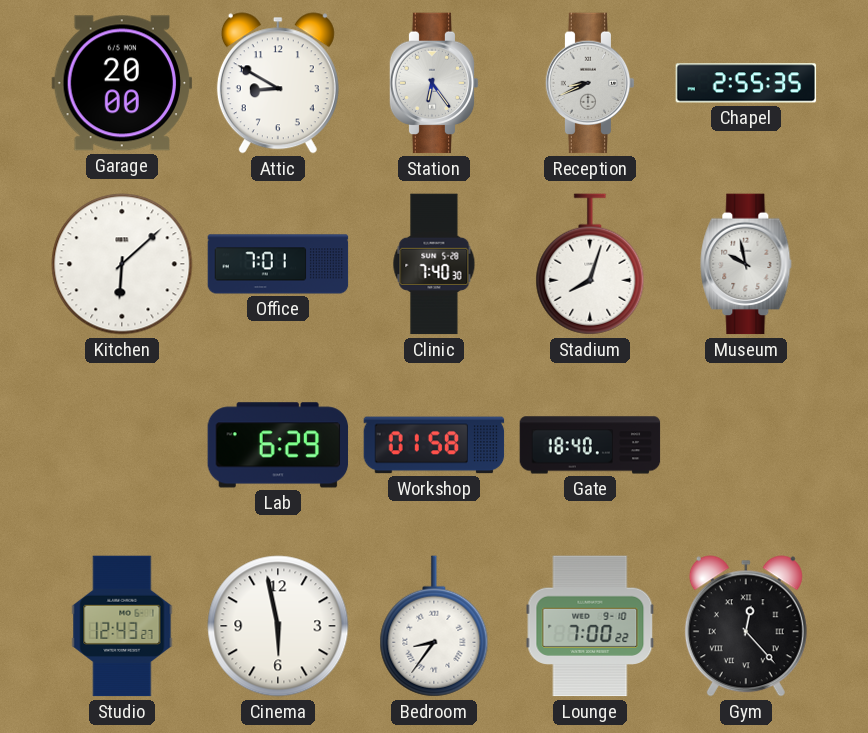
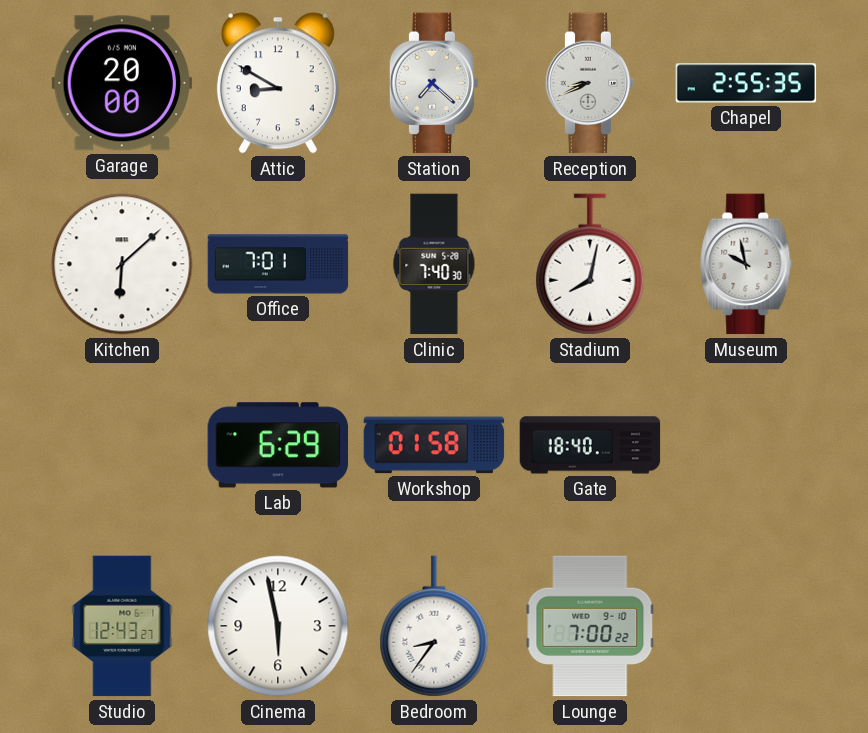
Station: 6:24 -> 7:22
Stadium: 8:03 -> 8:02
Gym: 12:23 -> none
